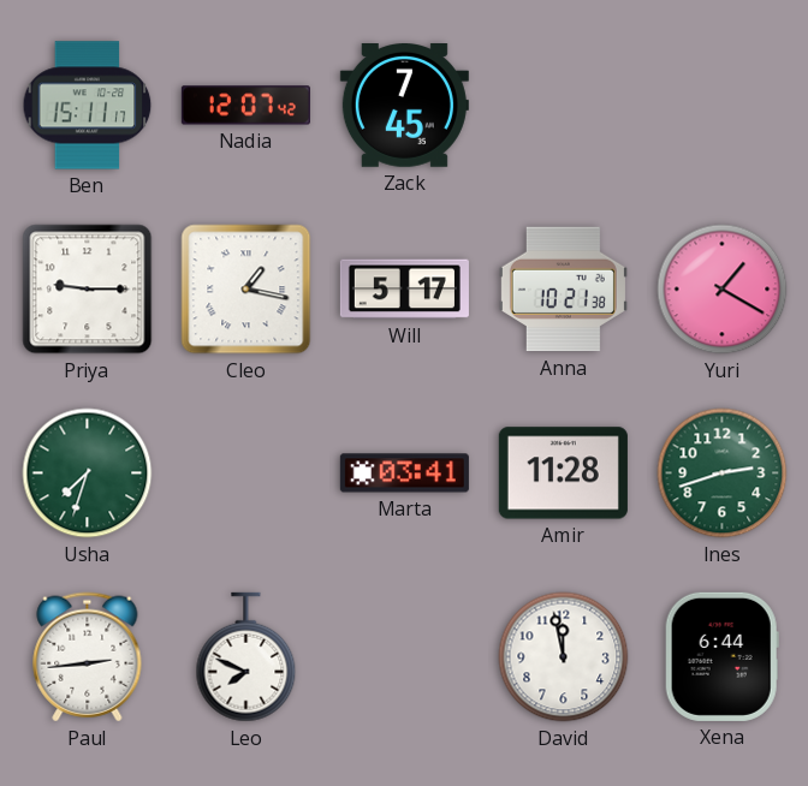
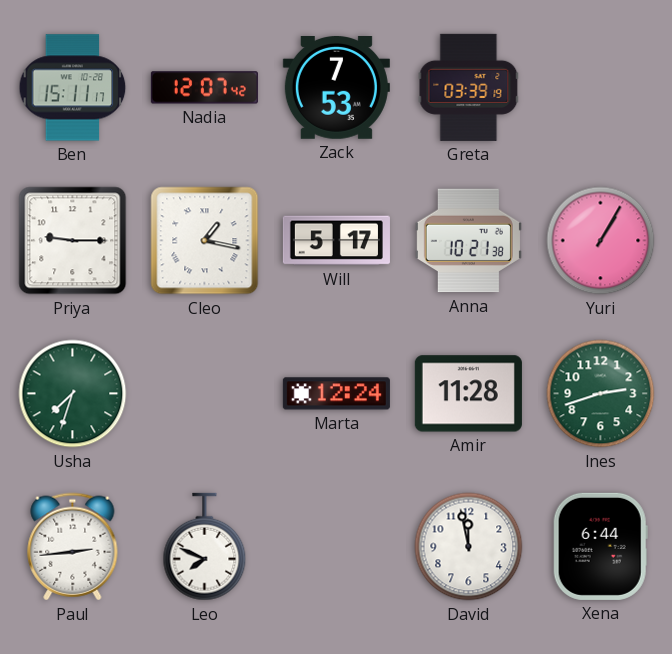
Zack: 7:45 -> 7:53
Greta: none -> 03:39
Yuri: 1:20 -> 1:05
Marta: 03:41 -> 12:24
